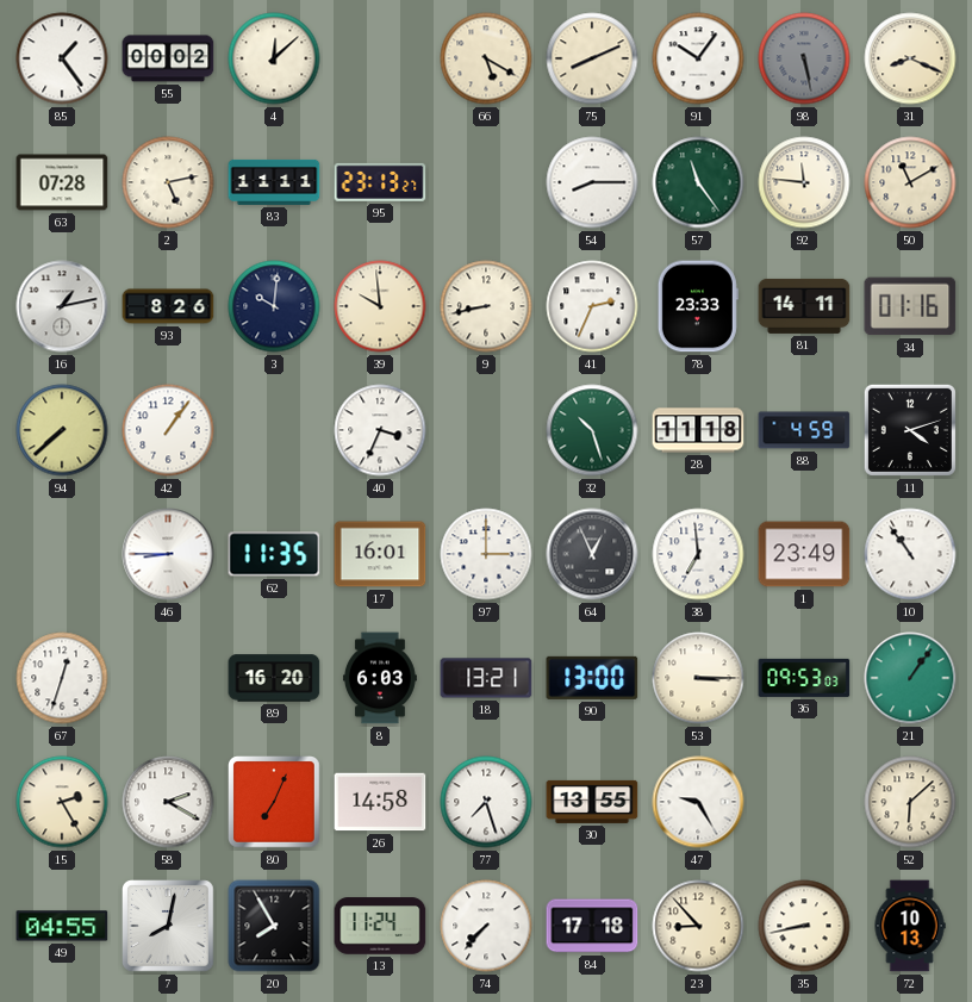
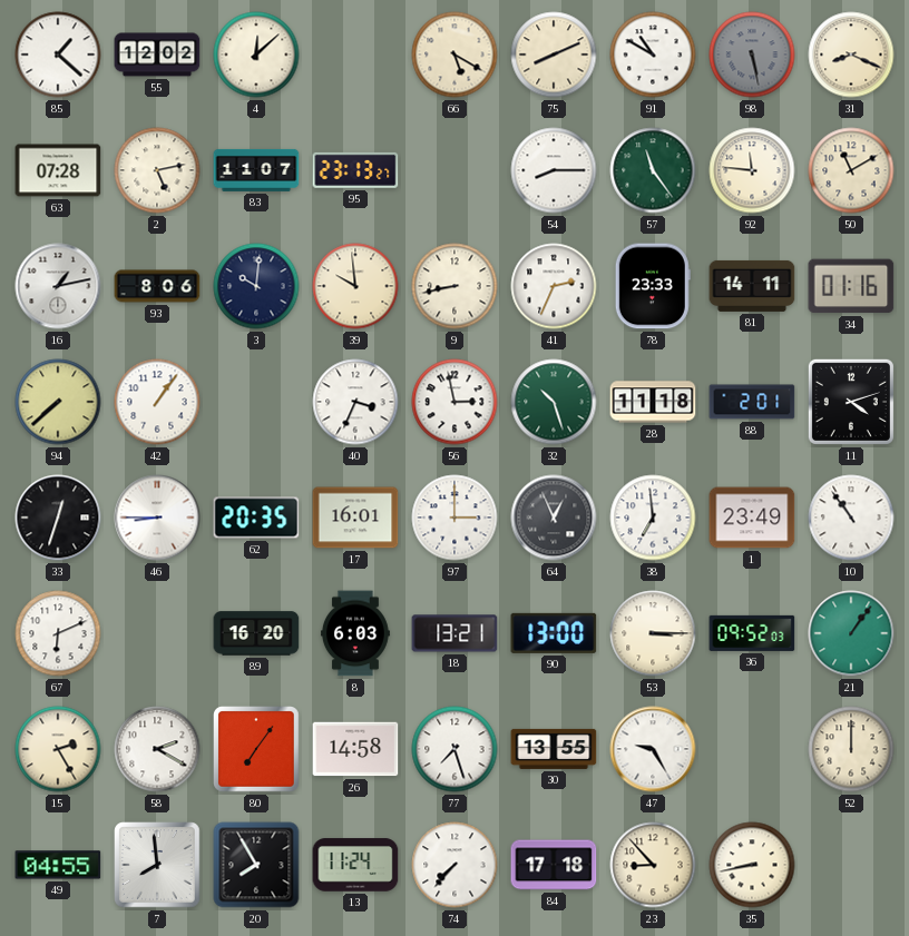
85: 1:24 -> 1:22
55: 00:02 -> 12:02
91: 10:06 -> 10:50
83: 11:11 -> 11:07
93: 8:26 -> 8:06
56: none -> 2:58
88: 4:59 -> 2:01
33: none -> 12:33
62: 11:35 -> 20:35
67: 12:33 -> 6:11
36: 09:53 -> 09:52
80: 7:04 -> 7:06
52: 6:08 -> 12:00
7: 8:02 -> 7:59
72: 10:13 -> none
